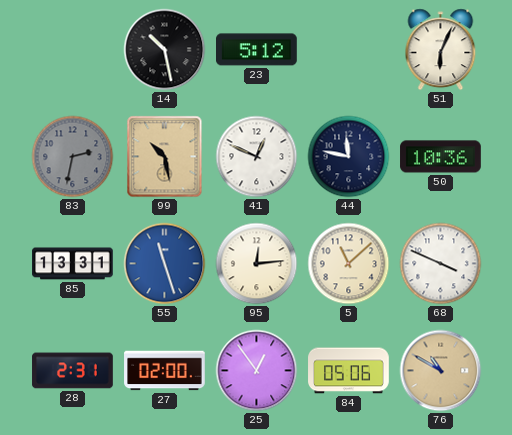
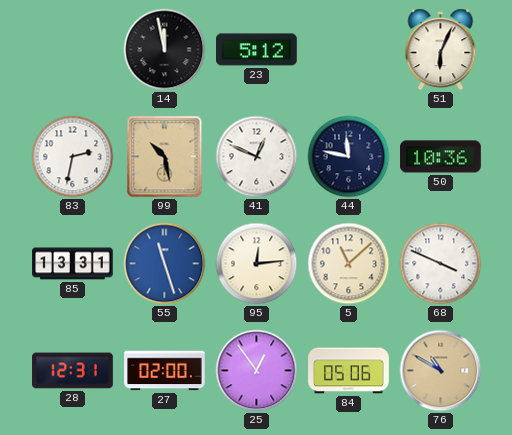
14: 10:28 -> 11:58
83 dial: grey -> white
28: 2:31 -> 12:31
